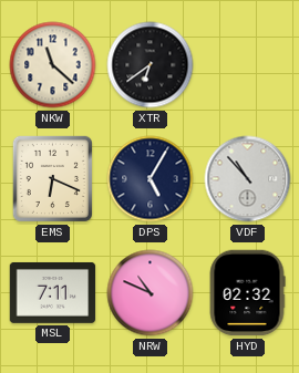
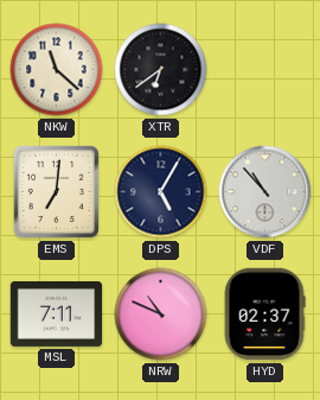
EMS: 6:19 -> 7:01
HYD: 02:32 -> 02:37
